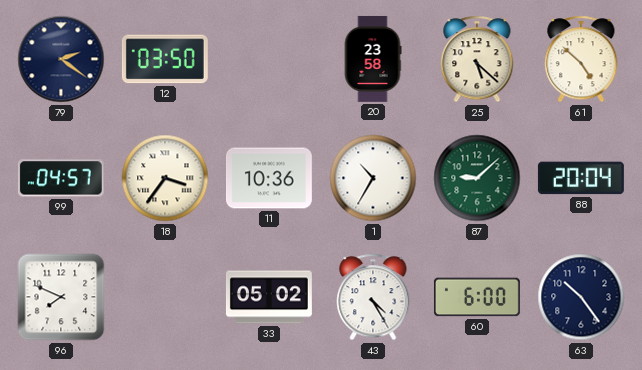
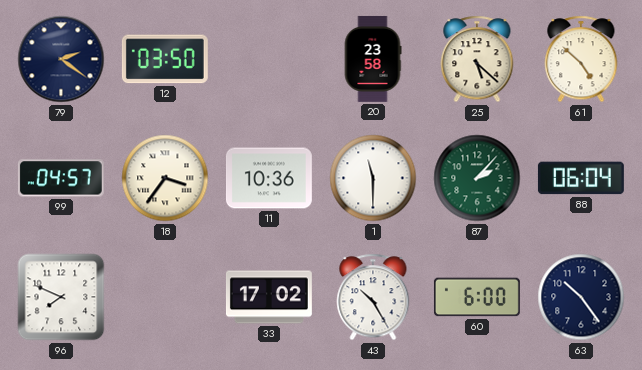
1: 10:35 -> 11:30
87: 9:08 -> 2:07
88: 20:04 -> 06:04
33: 05:02 -> 17:02
43: 4:25 -> 10:25
